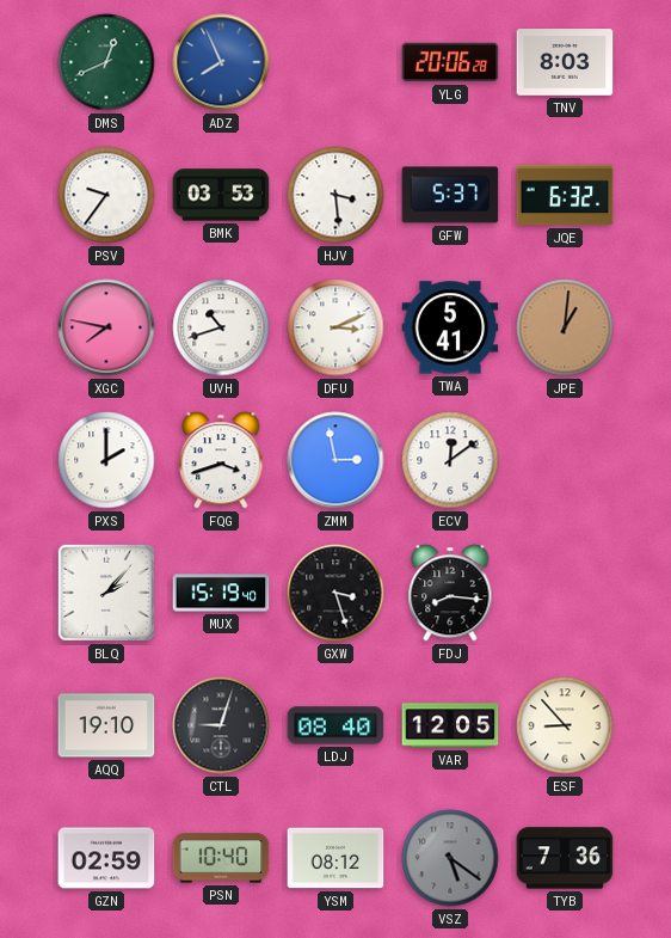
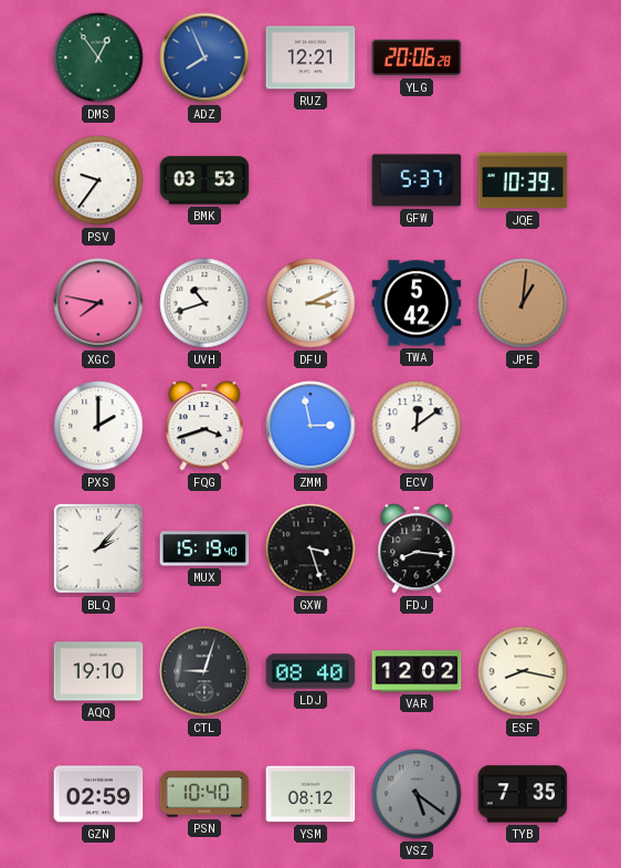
DMS: 12:41 -> 12:54
RUZ: none -> 12:21
TNV: 8:03 -> none
HJV: 3:29 -> none
JQE: 6:32 -> 10:39
TWA: 5:41 -> 5:42
VAR: 12:05 -> 12:02
ESF: 8:53 -> 8:17
TYB: 7:36 -> 7:35
